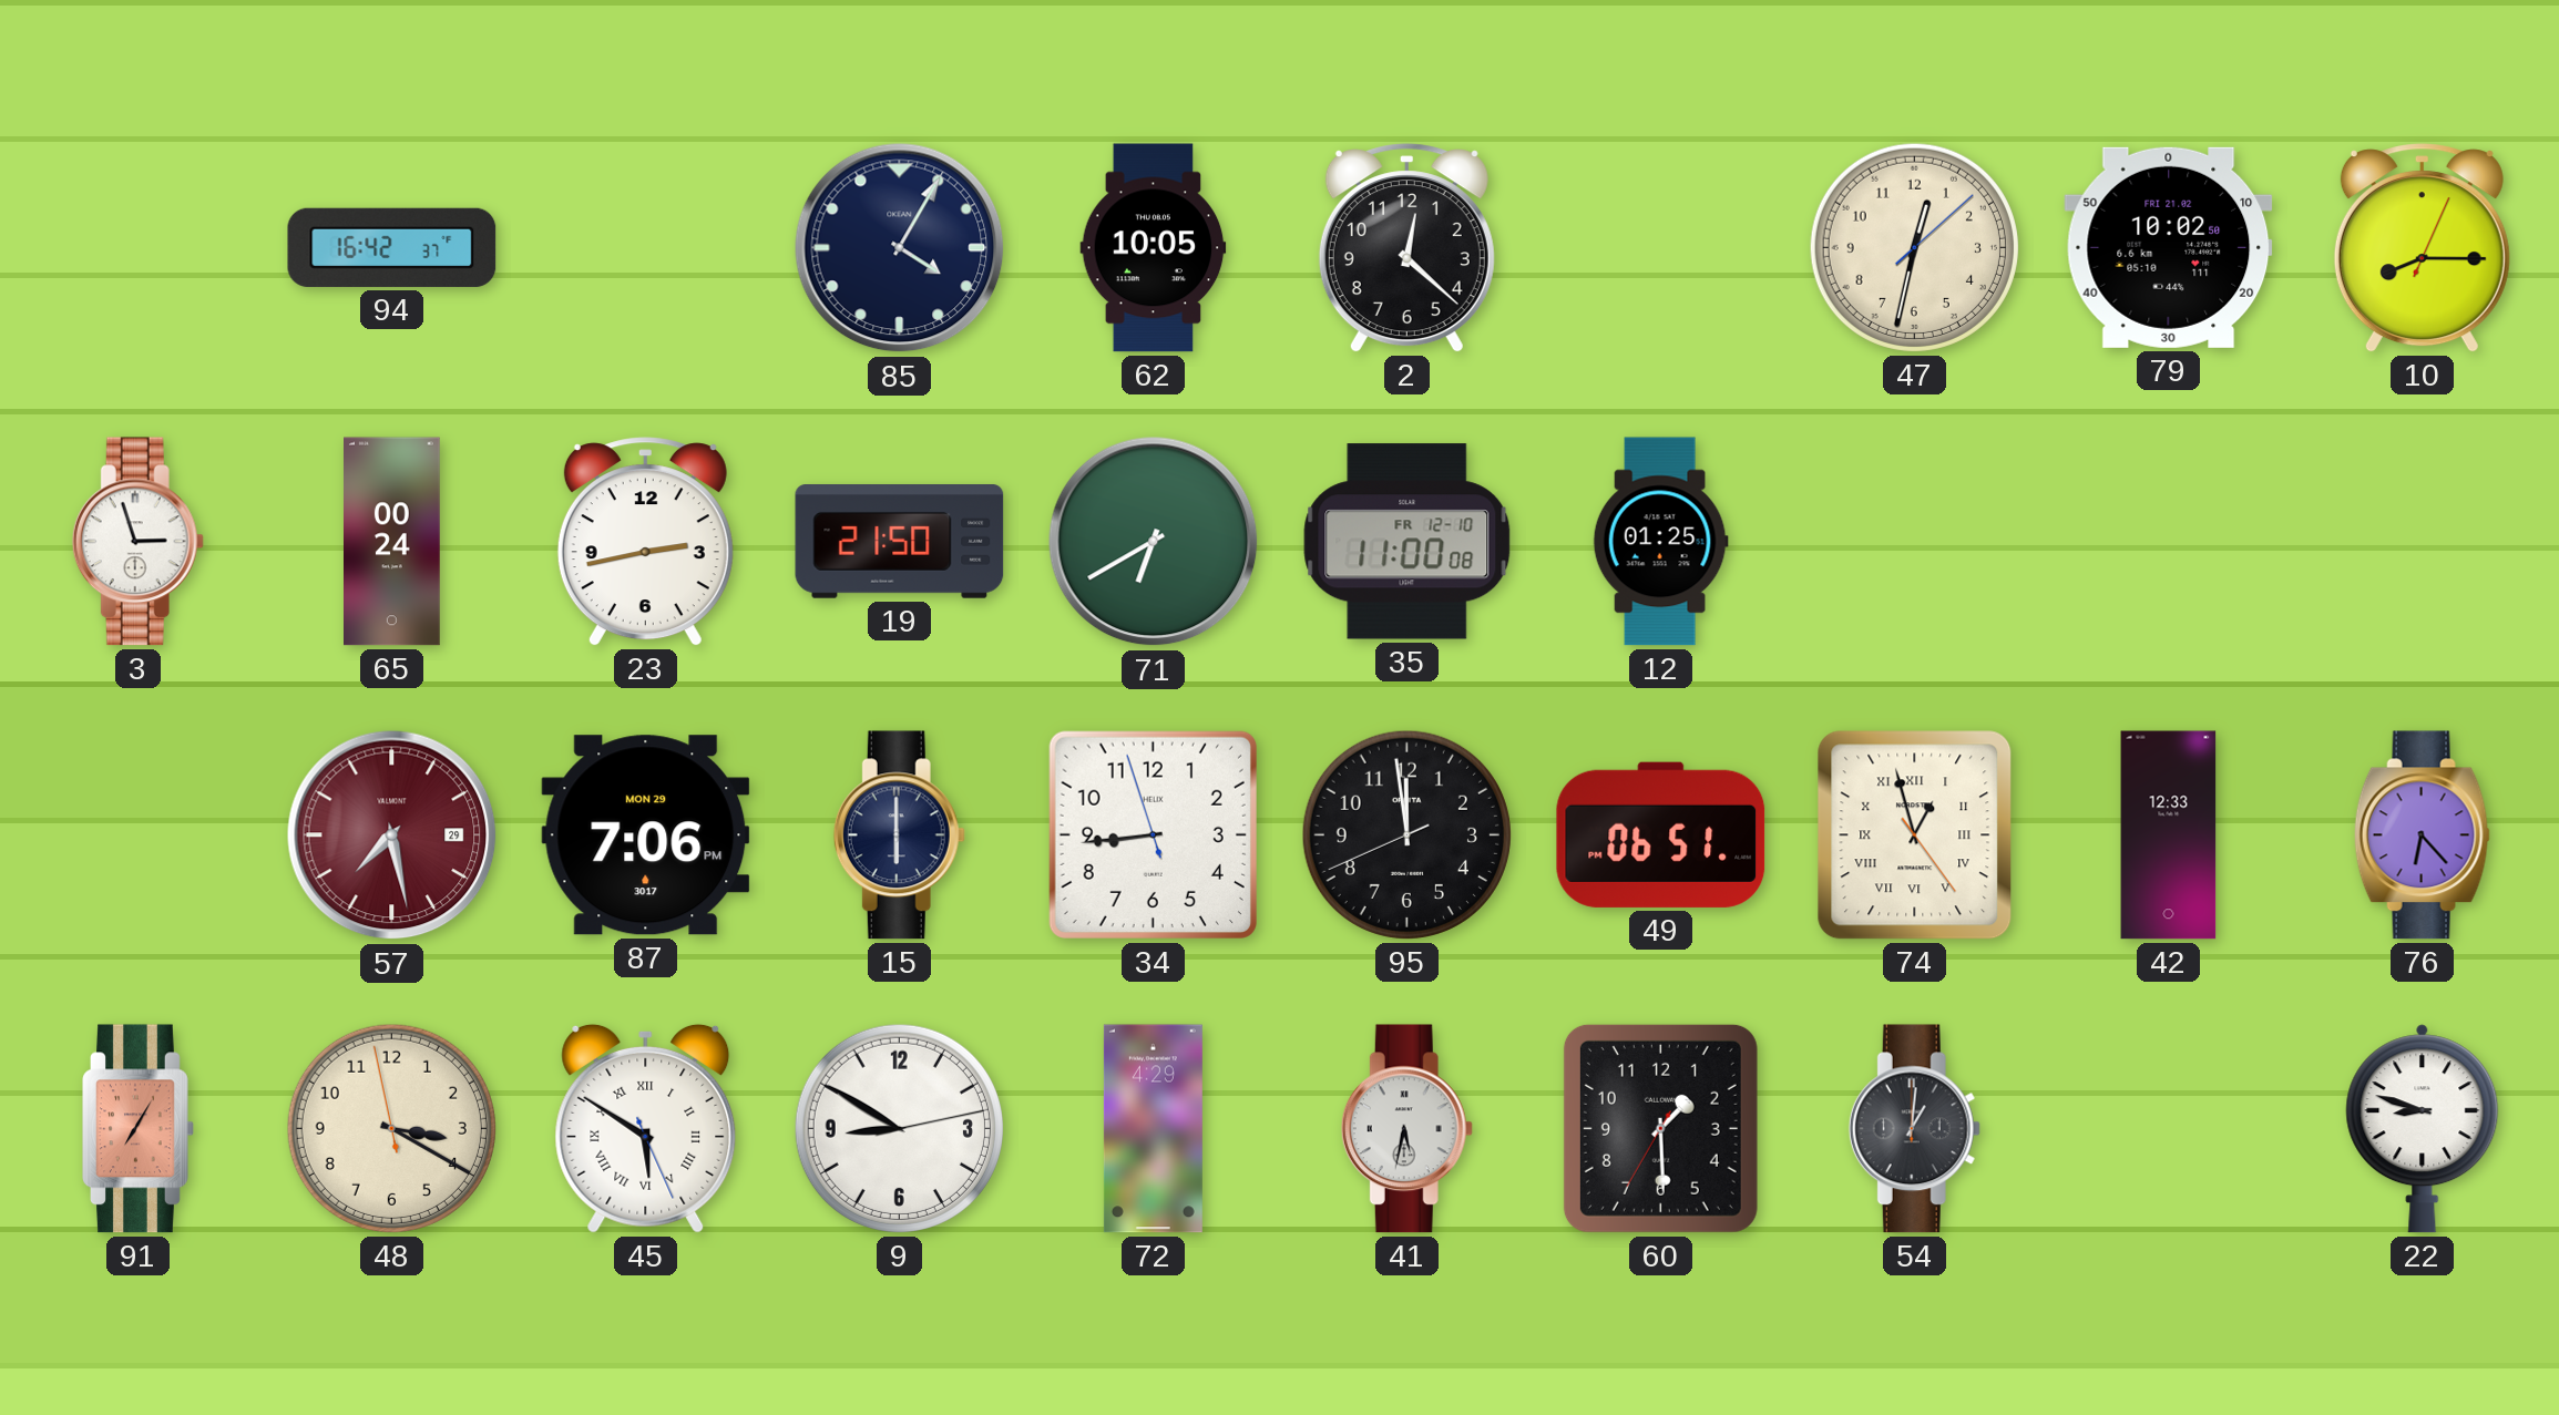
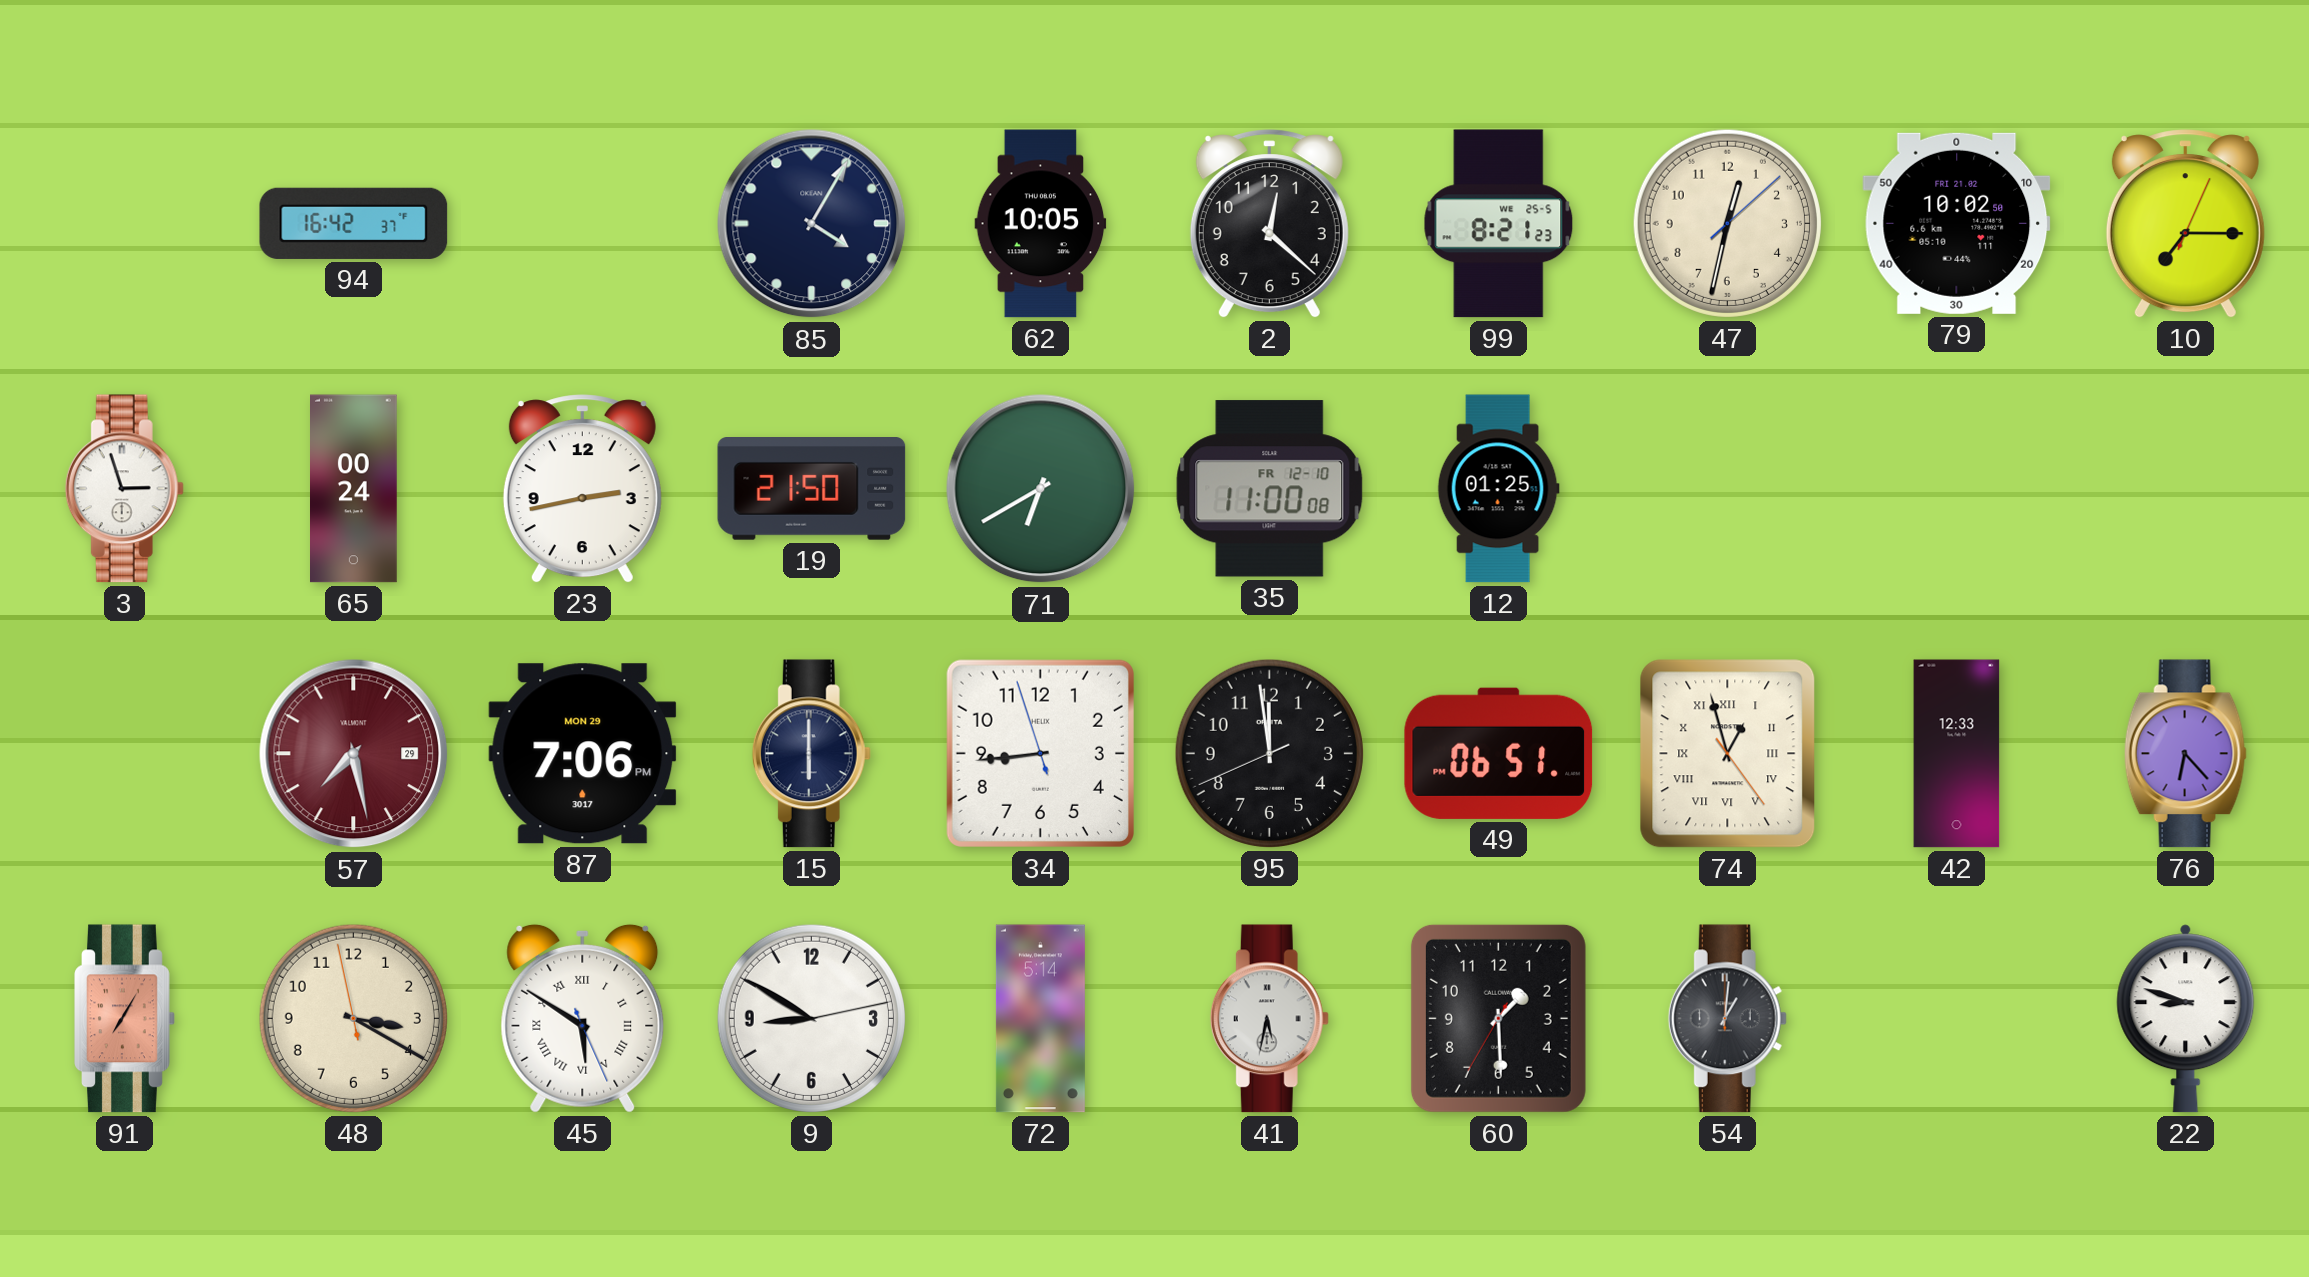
99: none -> 8:21
10: 8:15 -> 7:15
72: 4:29 -> 5:14
